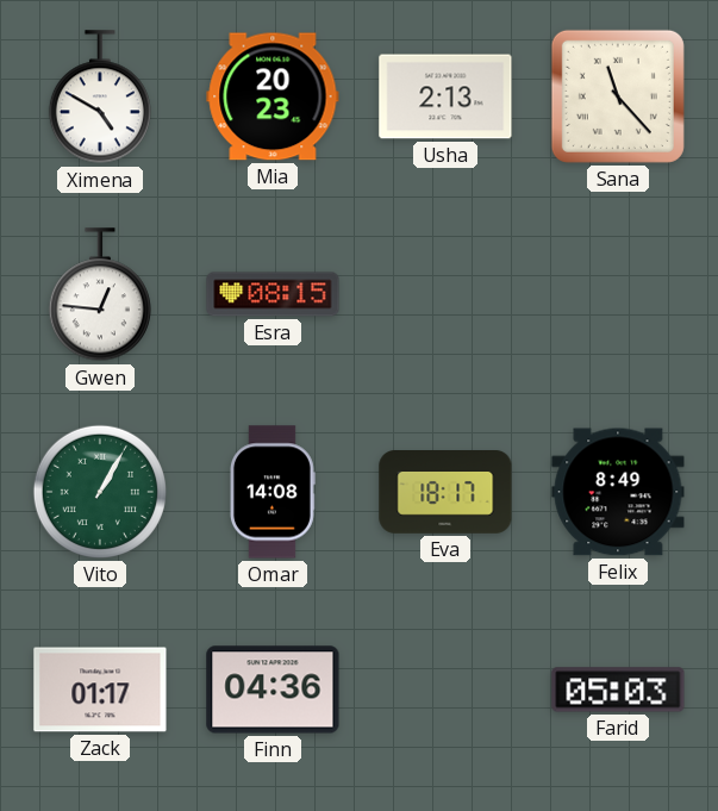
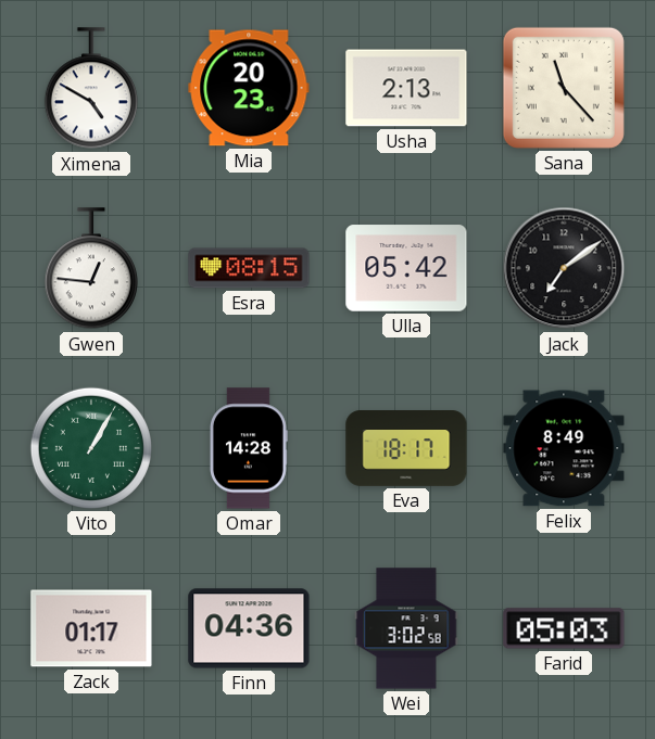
Ulla: none -> 05:42
Jack: none -> 7:09
Omar: 14:08 -> 14:28
Wei: none -> 3:02
